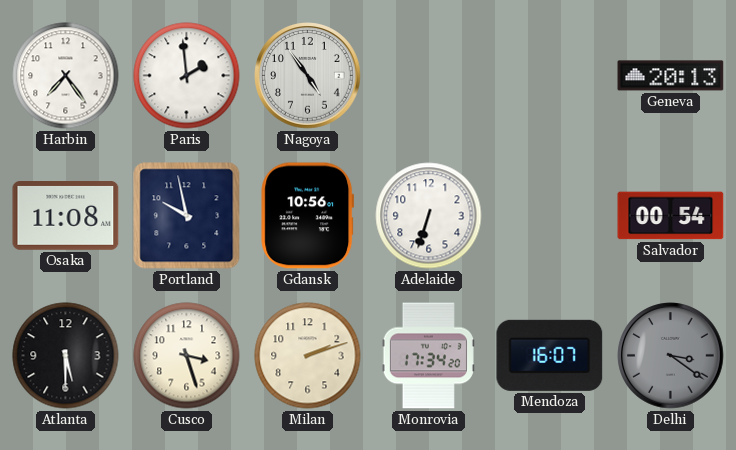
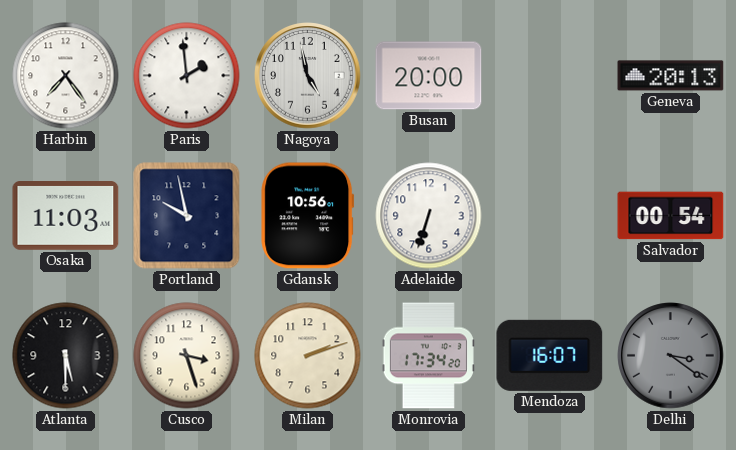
Nagoya: 4:54 -> 4:58
Busan: none -> 20:00
Osaka: 11:08 -> 11:03
